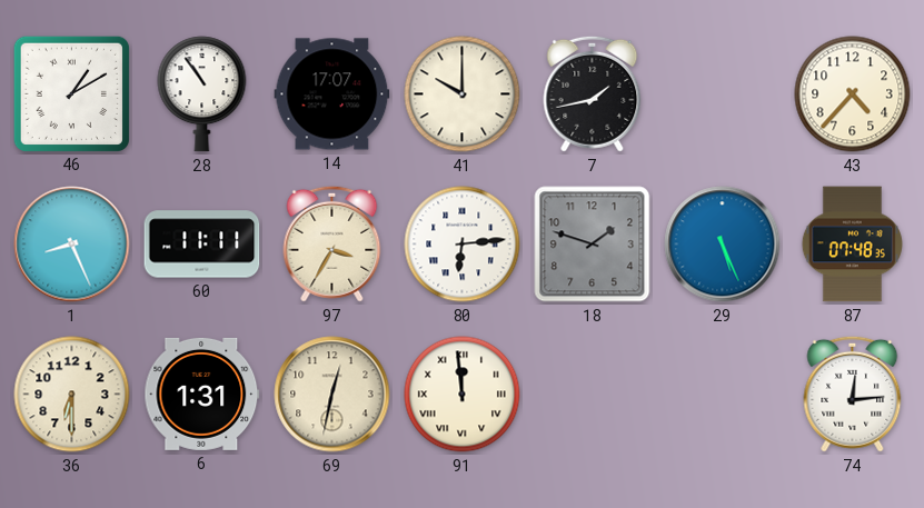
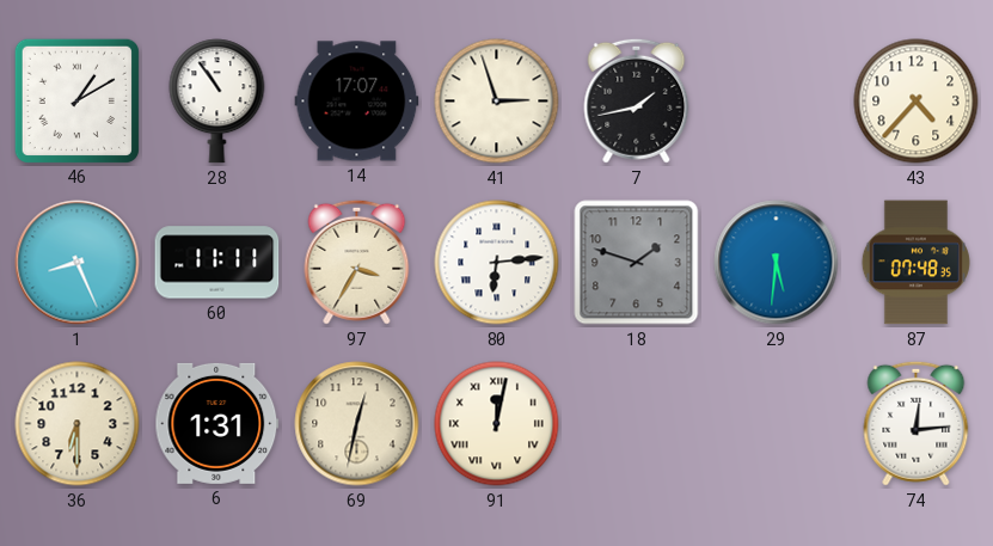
41: 10:00 -> 2:57
29: 5:26 -> 5:31
91: 11:59 -> 12:02
